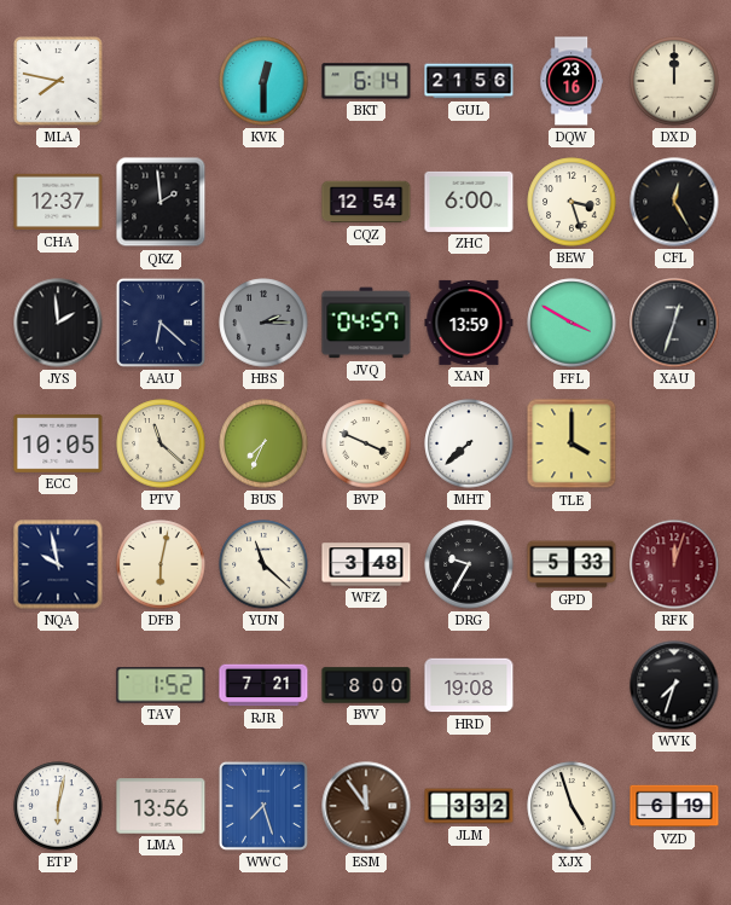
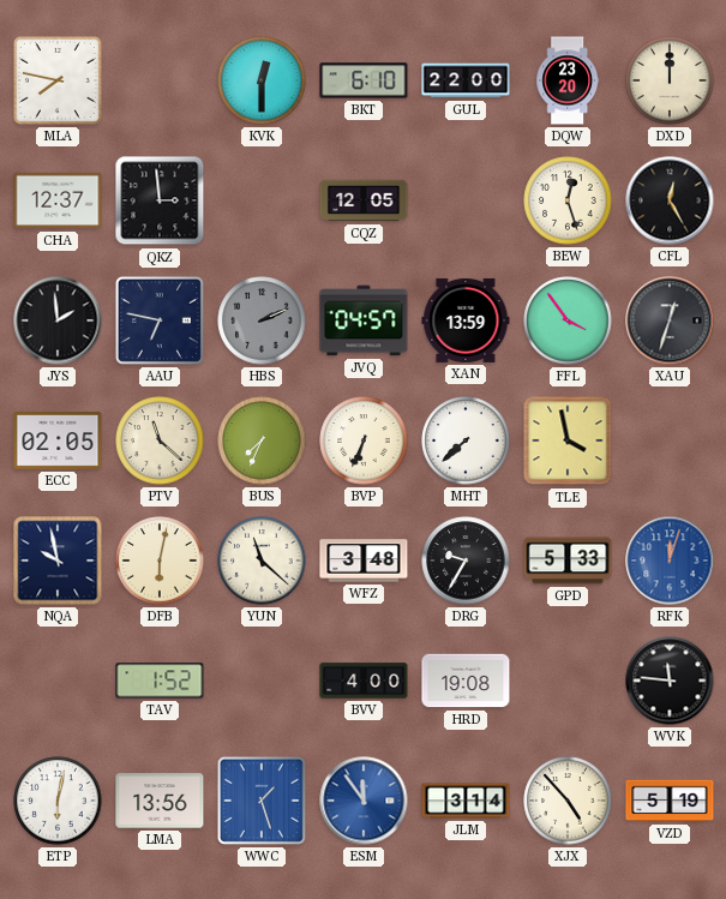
BKT: 6:14 -> 6:10
GUL: 21:56 -> 22:00
DQW: 23:16 -> 23:20
QKZ: 1:59 -> 2:59
CQZ: 12:54 -> 12:05
ZHC: 6:00 -> none
BEW: 3:27 -> 12:27
AAU: 6:22 -> 6:47
HBS: 2:15 -> 2:11
FFL: 3:50 -> 3:54
ECC: 10:05 -> 02:05
BVP: 3:49 -> 6:34
TLE: 4:00 -> 3:58
RFK dial: burgundy -> blue
RJR: 7:21 -> none
BVV: 8:00 -> 4:00
WVK: 7:33 -> 11:46
WWC: 7:27 -> 1:27
ESM dial: brown -> blue
JLM: 3:32 -> 3:14
XJX: 4:57 -> 4:53
VZD: 6:19 -> 5:19
